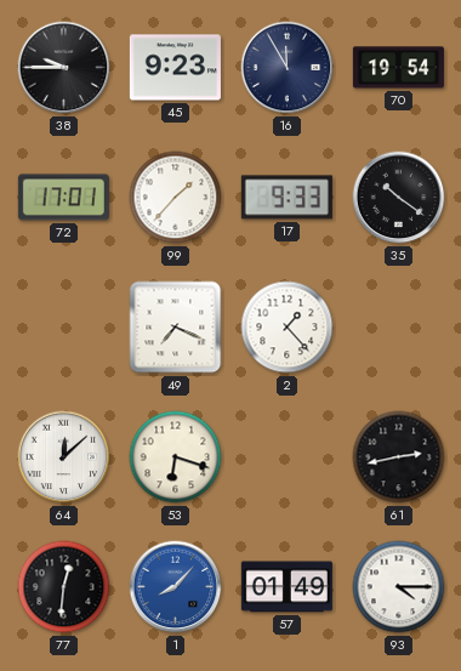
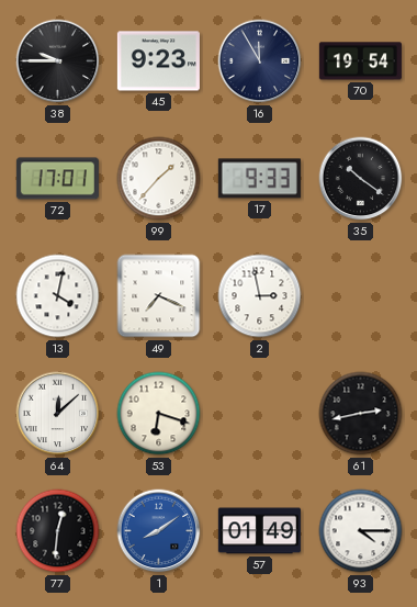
13: none -> 4:02
2: 1:23 -> 2:58
1: 8:07 -> 8:09
